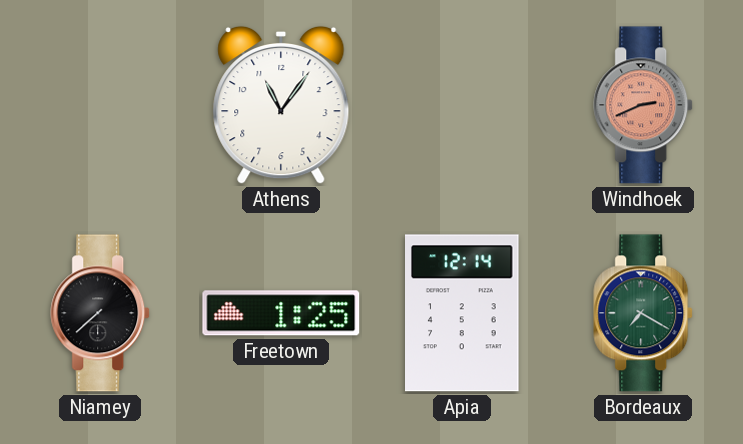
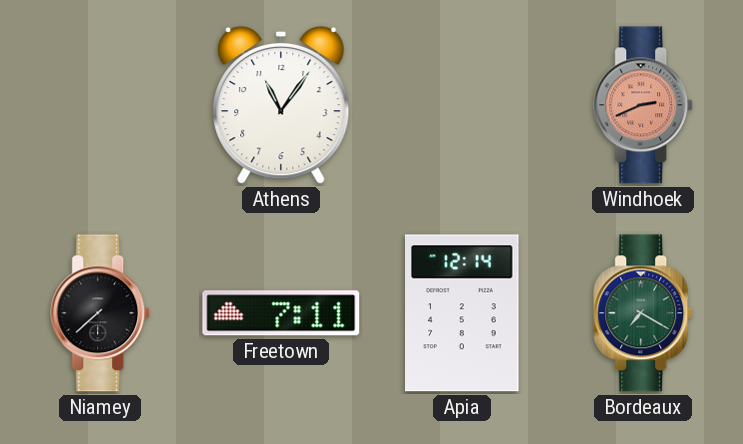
Freetown: 1:25 -> 7:11
